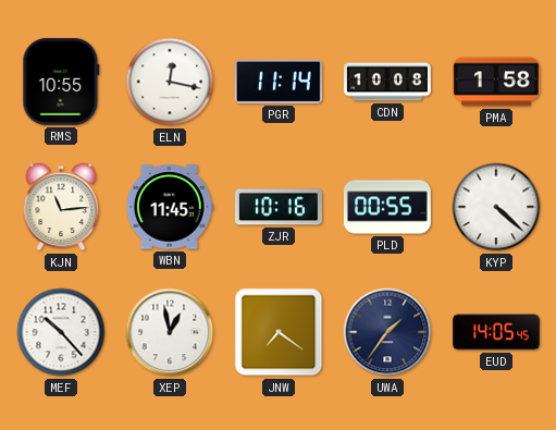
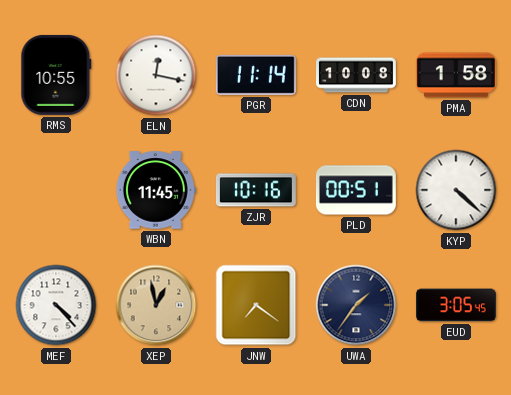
KJN: 11:14 -> none
PLD: 00:55 -> 00:51
MEF: 10:23 -> 4:23
XEP dial: white -> champagne
EUD: 14:05 -> 3:05
